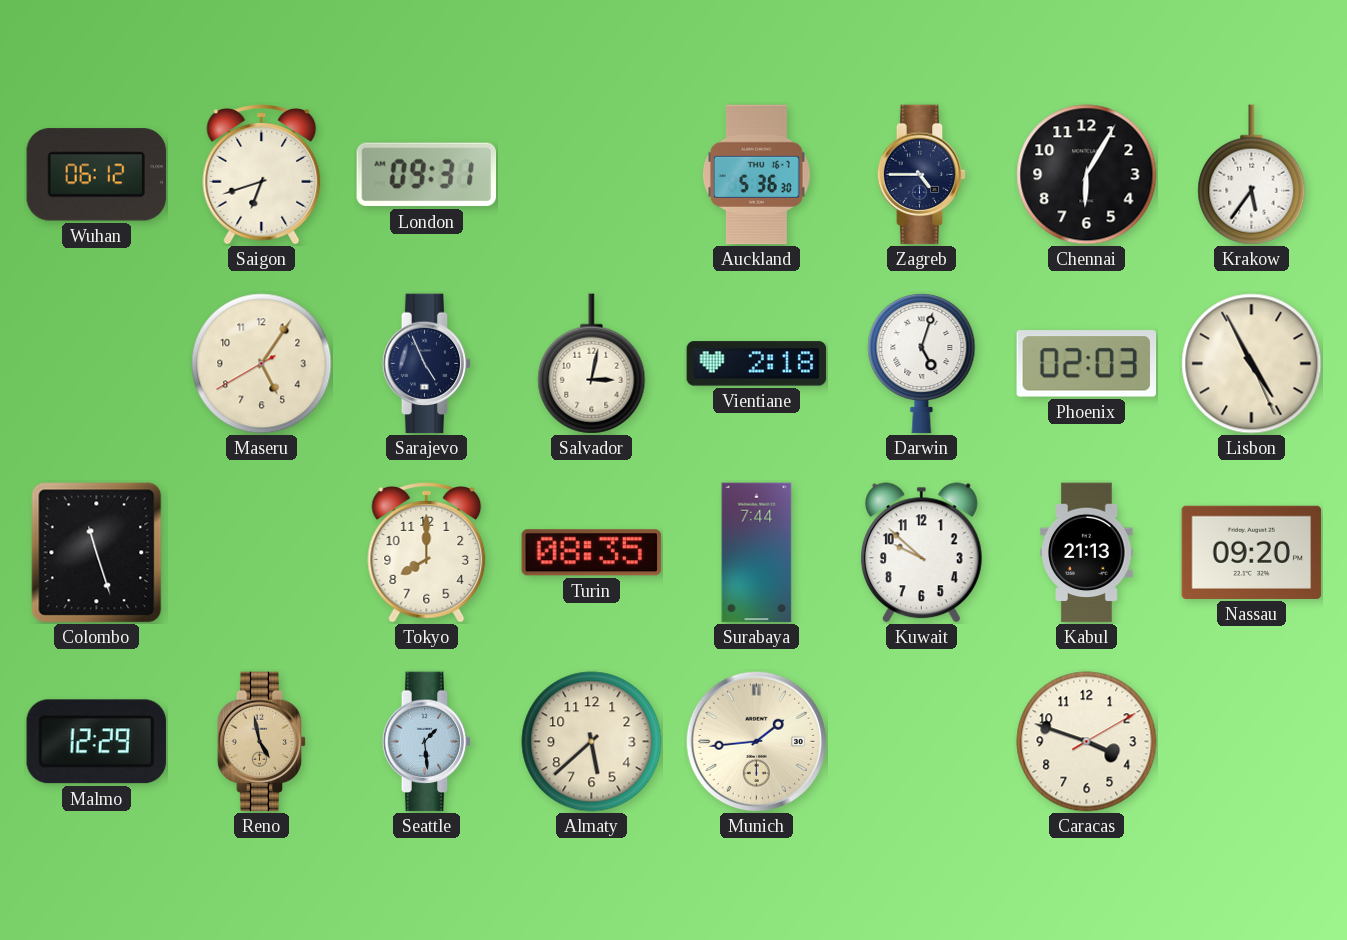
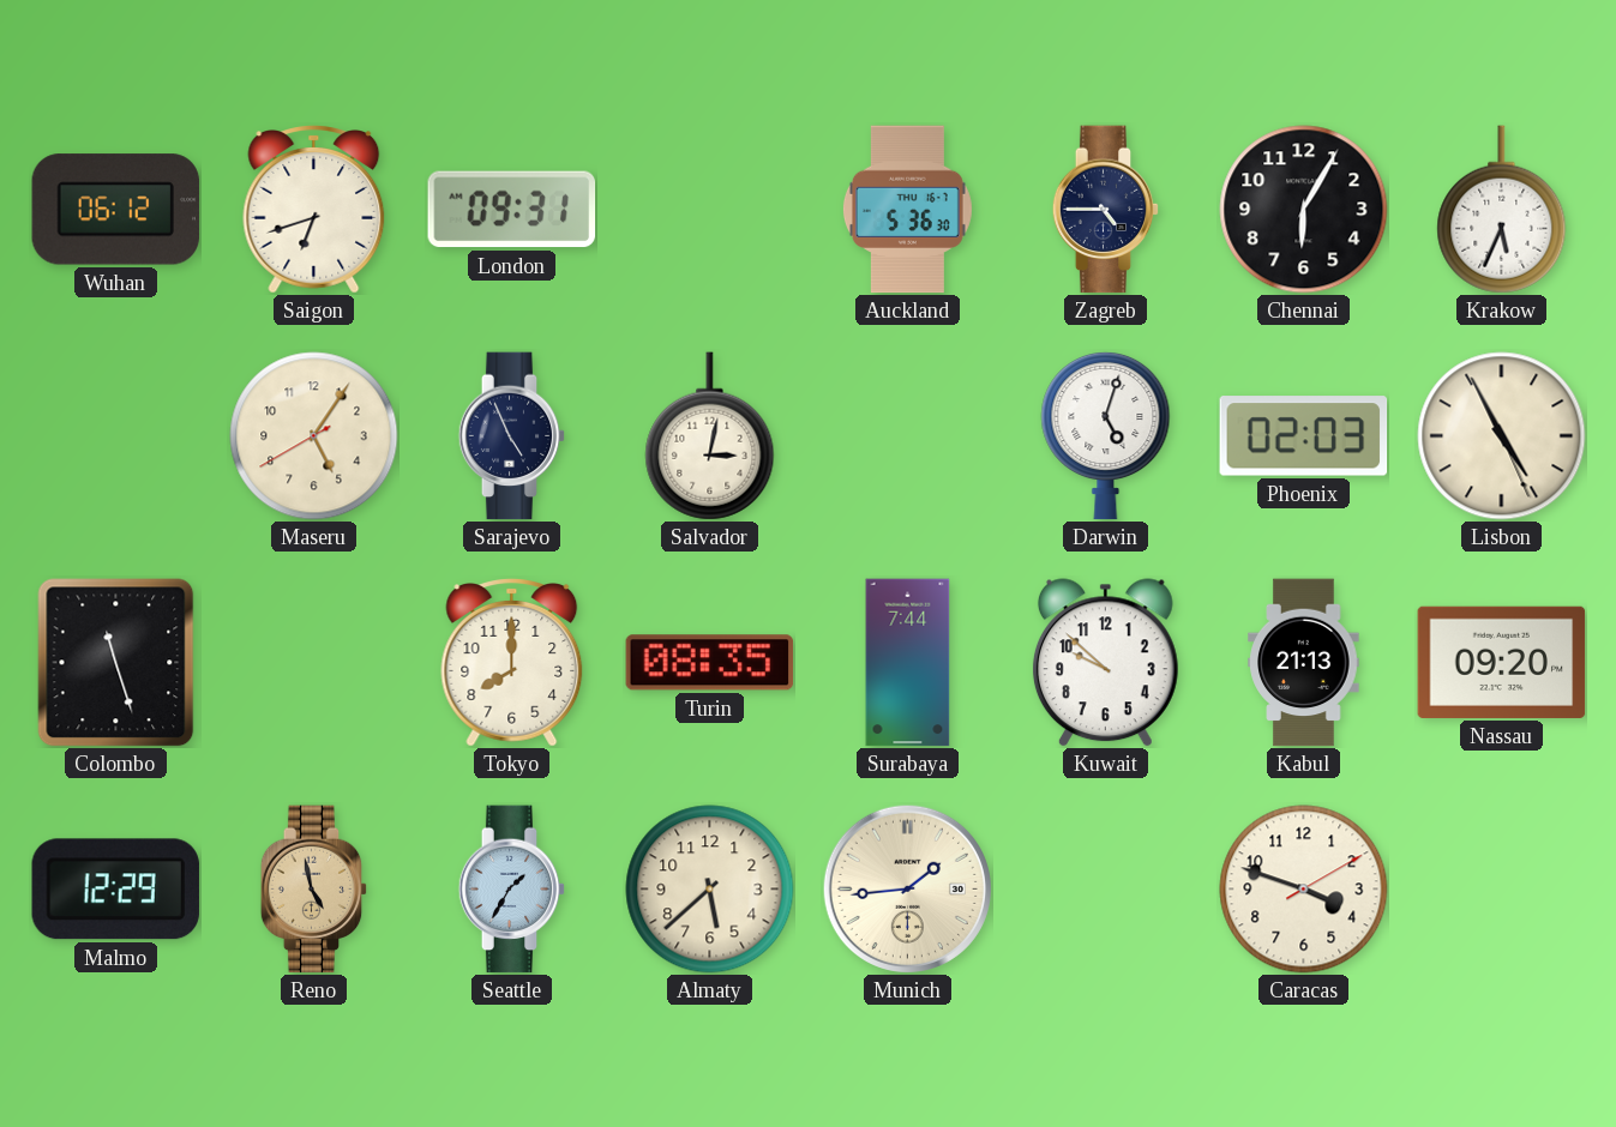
Krakow: 5:36 -> 5:34
Vientiane: 2:18 -> none
Seattle: 1:29 -> 1:35
